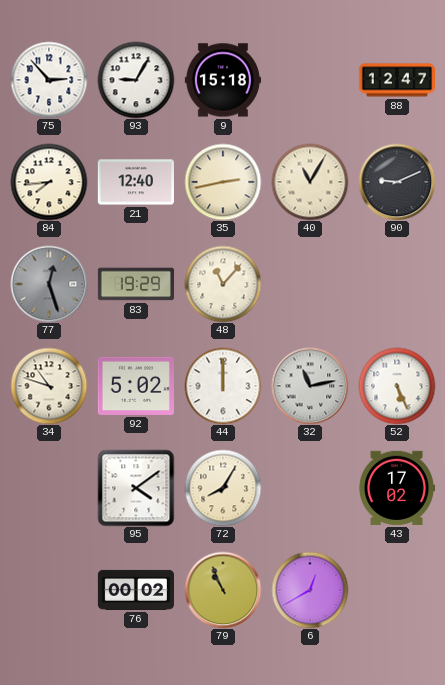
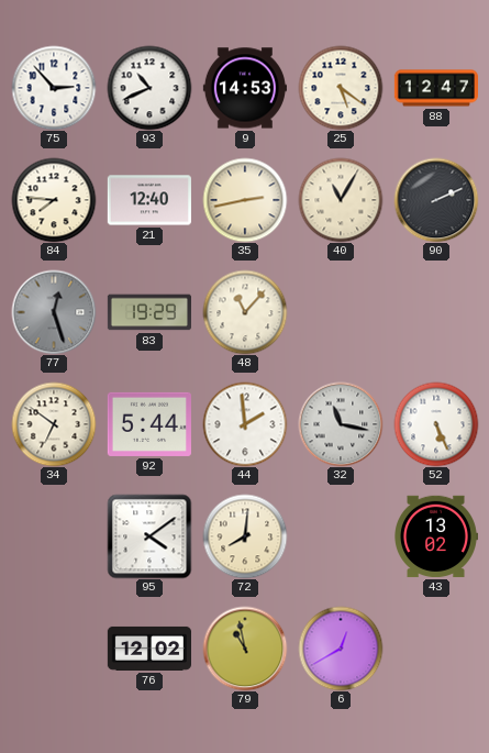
93: 9:05 -> 10:41
9: 15:18 -> 14:53
25: none -> 5:21
84: 7:44 -> 7:46
90: 9:11 -> 2:11
34: 10:48 -> 6:51
92: 5:02 -> 5:44
44: 12:00 -> 1:59
32: 11:13 -> 11:17
72: 8:05 -> 8:01
43: 17:02 -> 13:02
76: 00:02 -> 12:02
79: 10:56 -> 10:58
